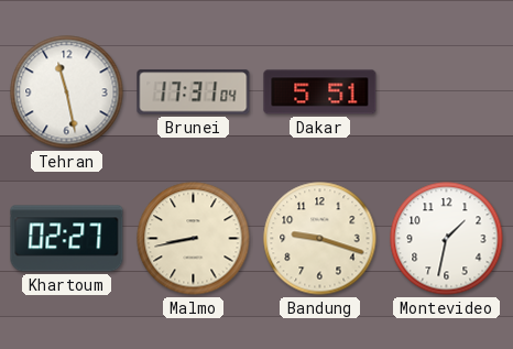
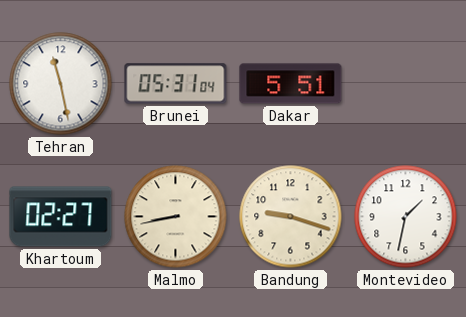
Brunei: 17:31 -> 05:31
